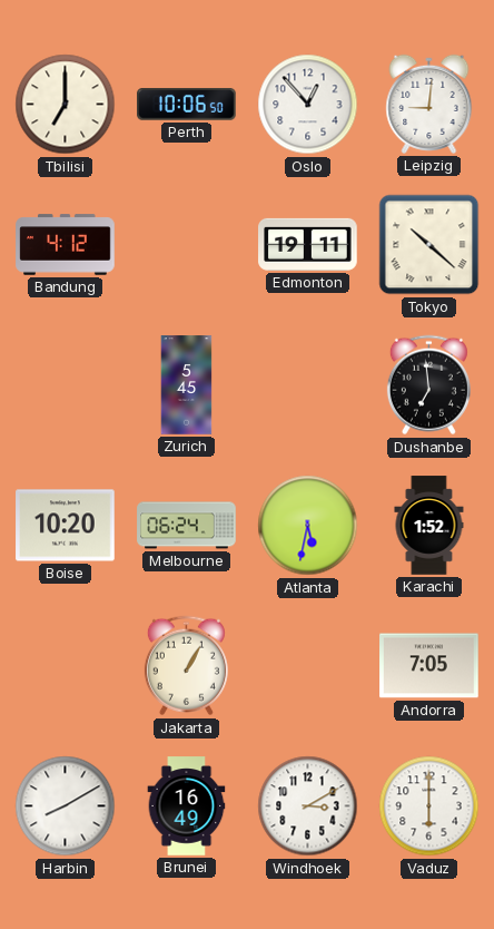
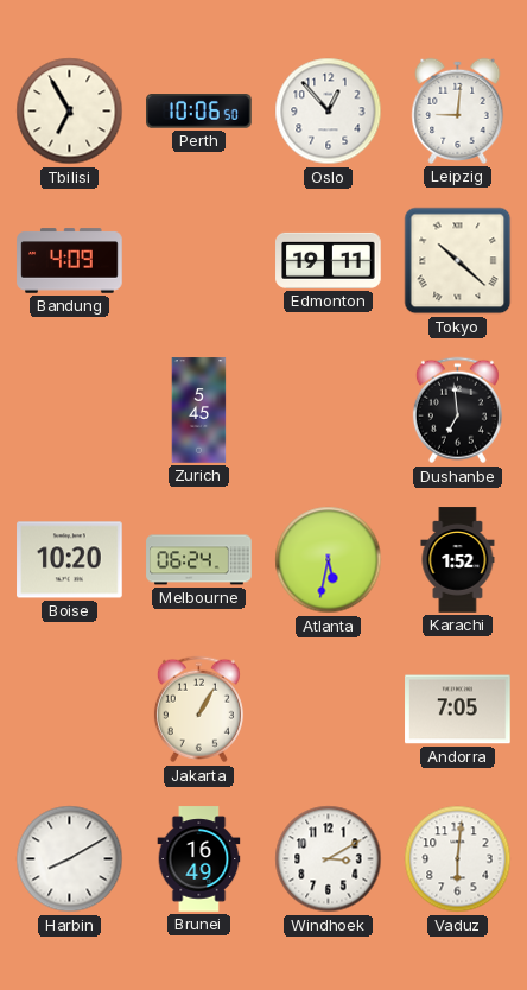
Tbilisi: 7:00 -> 6:55
Bandung: 4:12 -> 4:09
Vaduz: 6:00 -> 6:01
